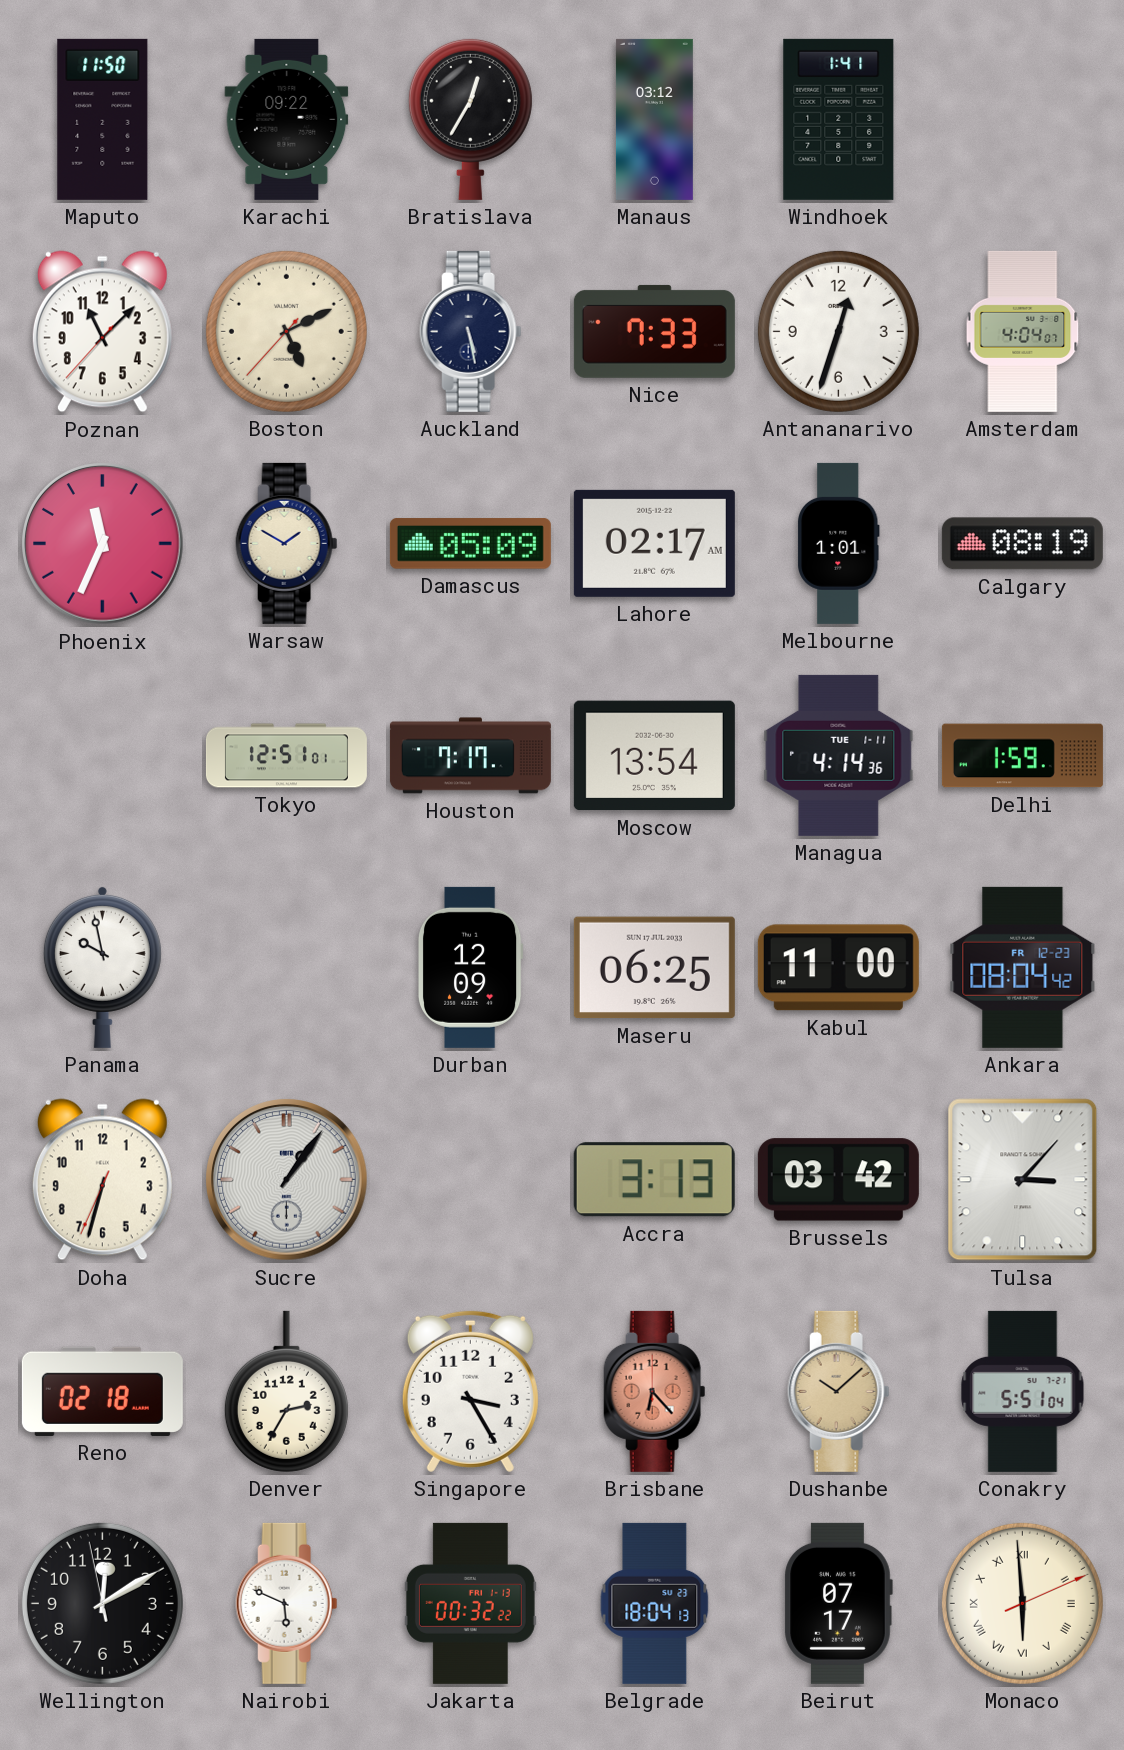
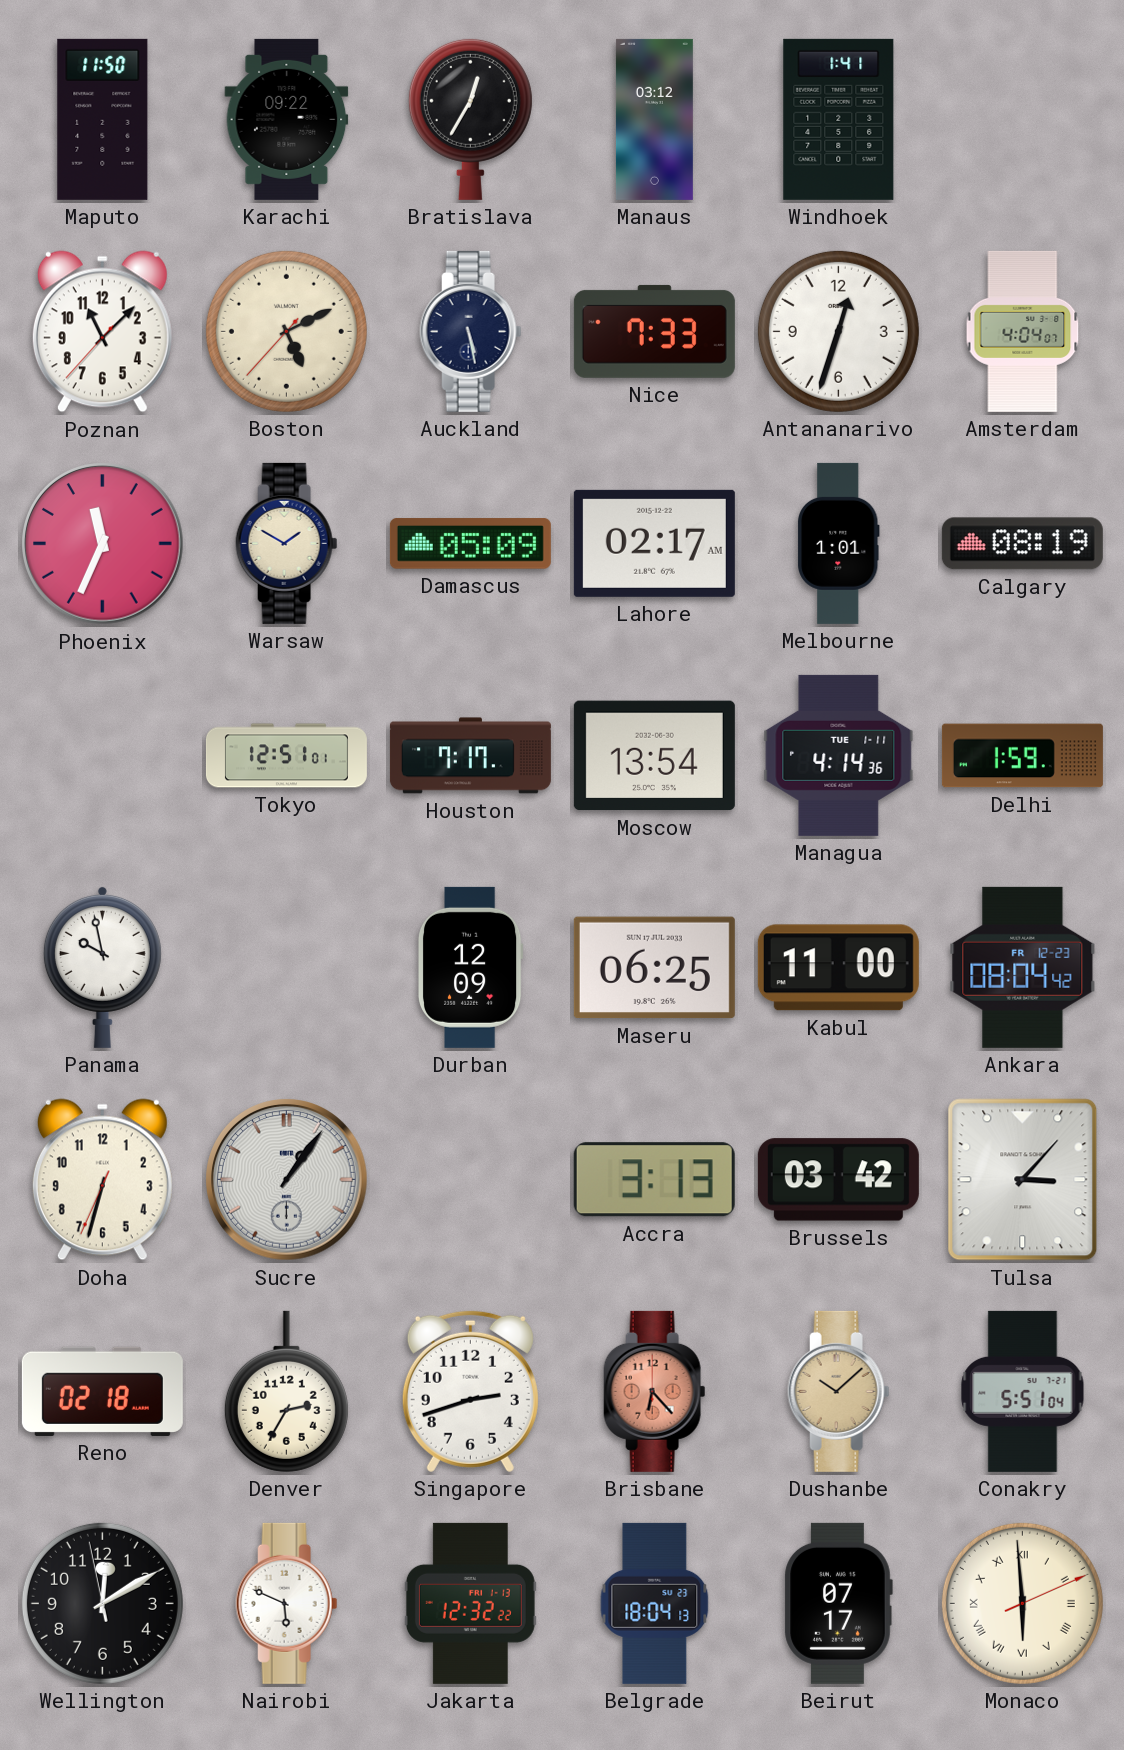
Singapore: 3:25 -> 2:42
Jakarta: 00:32 -> 12:32
